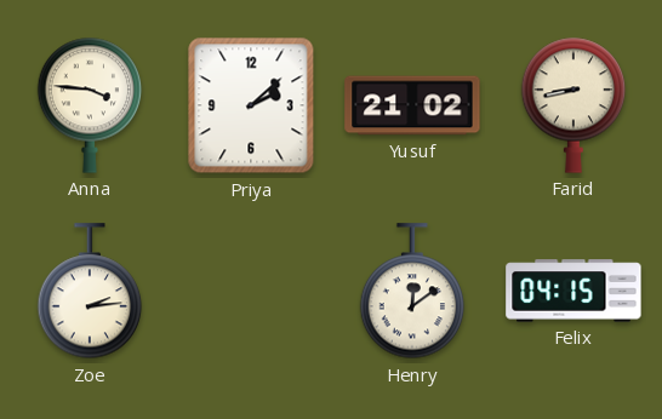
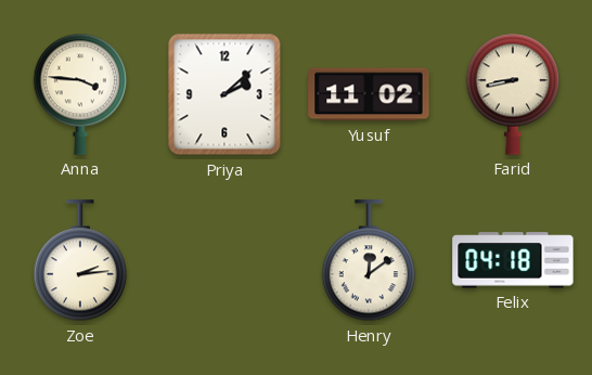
Yusuf: 21:02 -> 11:02
Felix: 04:15 -> 04:18
